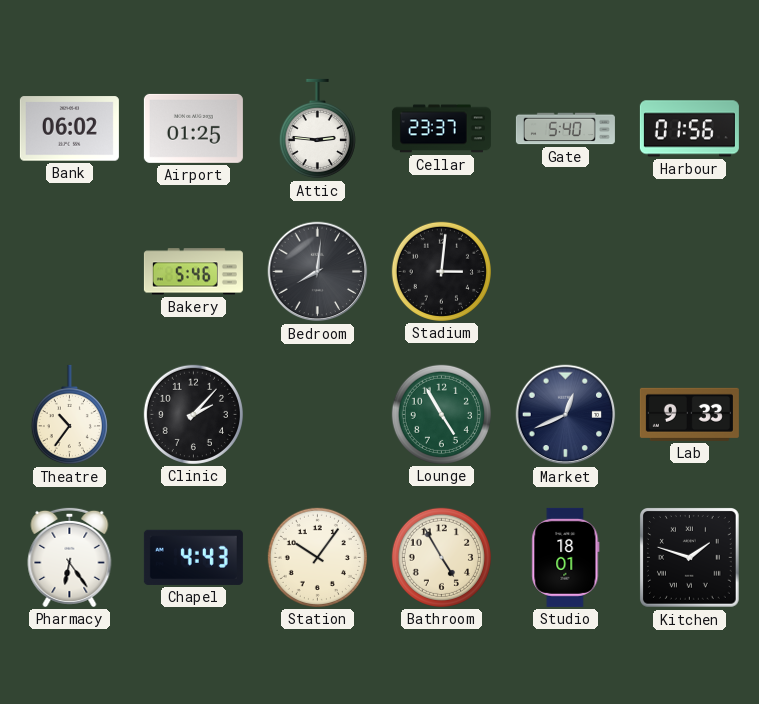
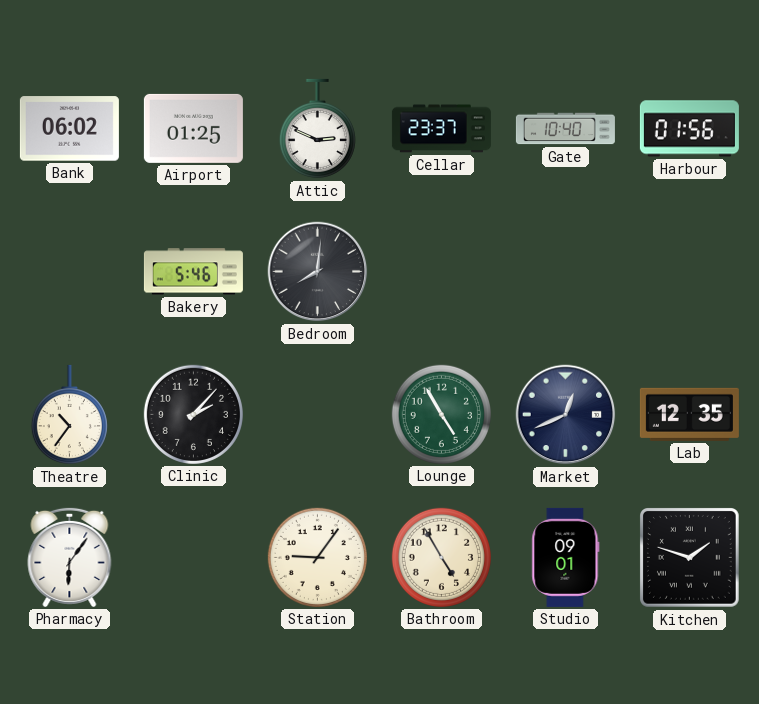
Attic: 2:46 -> 2:49
Gate: 5:40 -> 10:40
Stadium: 3:01 -> none
Lab: 9:33 -> 12:35
Pharmacy: 6:24 -> 6:06
Chapel: 4:43 -> none
Station: 10:06 -> 9:06
Studio: 18:01 -> 09:01
